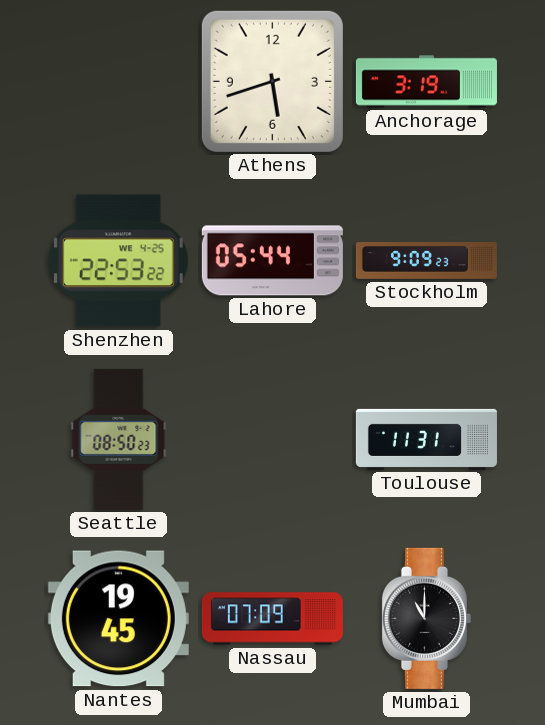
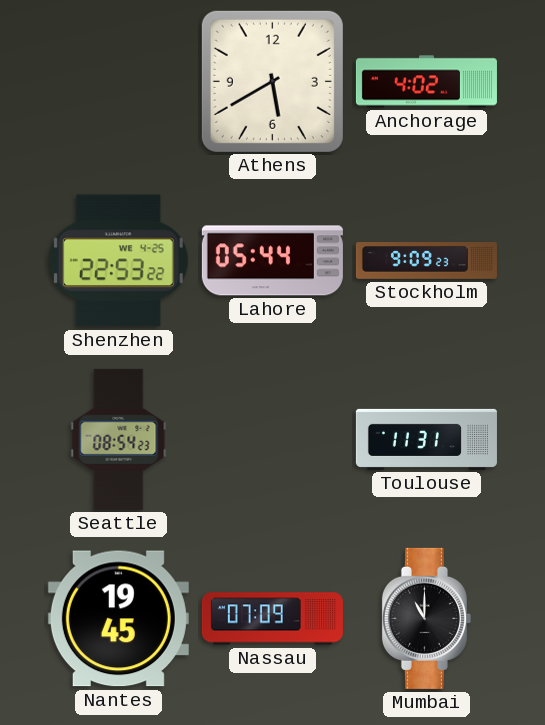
Athens: 5:42 -> 5:40
Anchorage: 3:19 -> 4:02
Seattle: 08:50 -> 08:54
